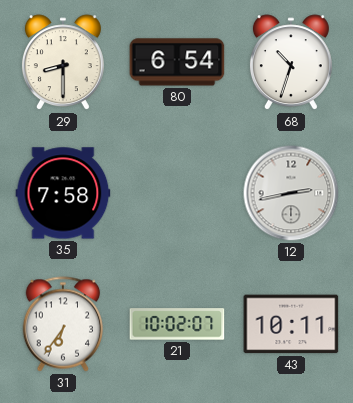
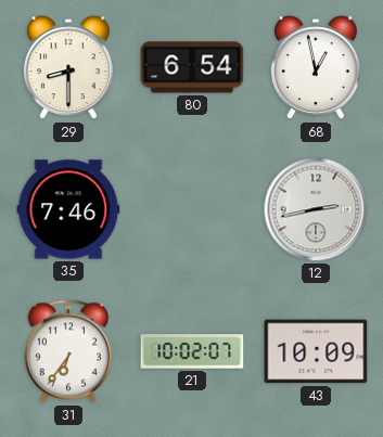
68: 10:33 -> 12:58
35: 7:58 -> 7:46
43: 10:11 -> 10:09
